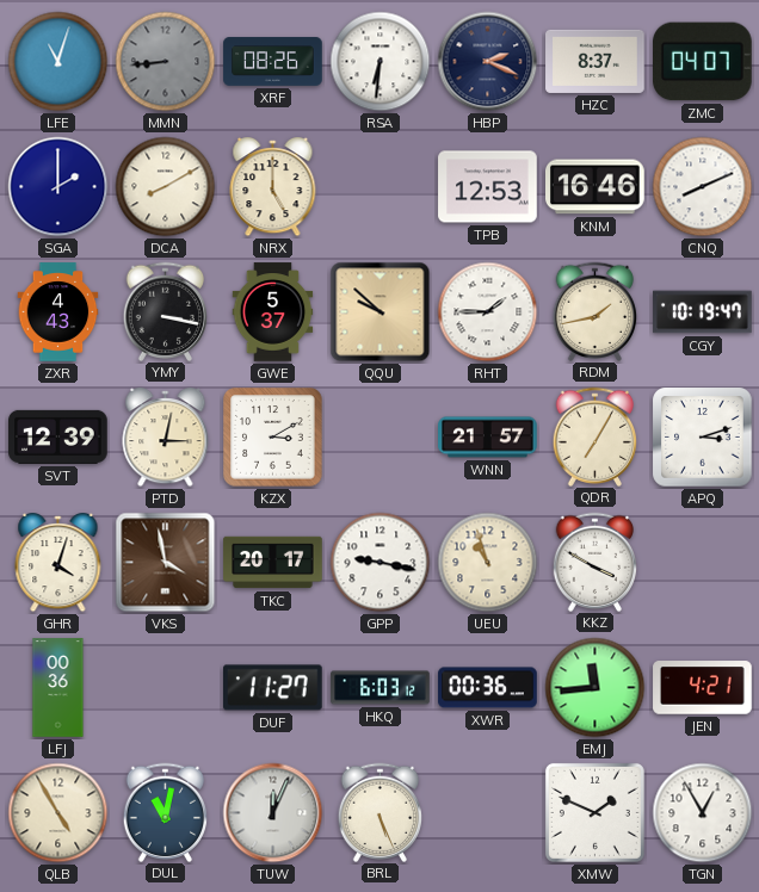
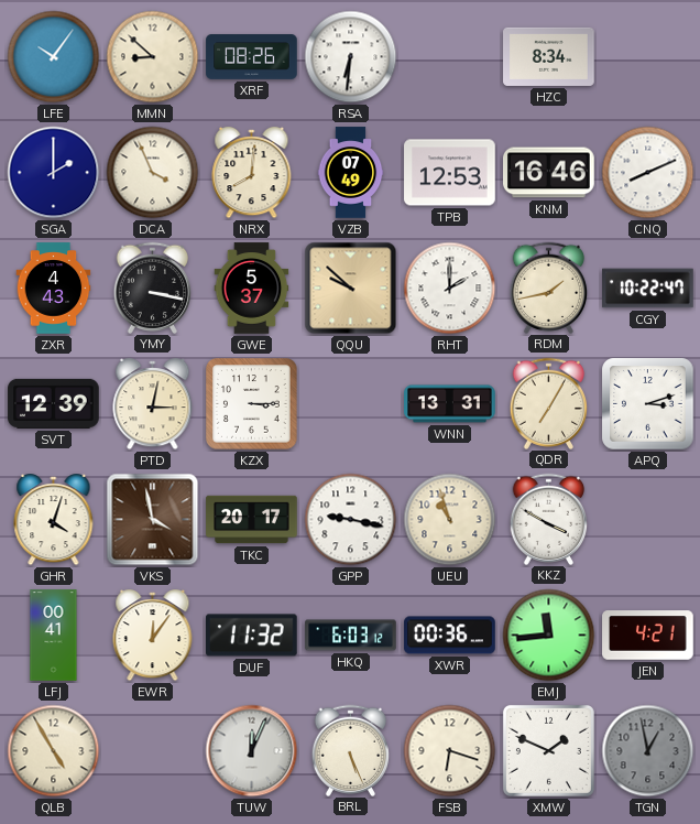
LFE: 11:03 -> 10:06
MMN: 8:44 -> 8:52
MMN dial: grey -> cream
HBP: 2:19 -> none
HZC: 8:37 -> 8:34
ZMC: 04:07 -> none
DCA: 8:10 -> 3:56
NRX: 5:00 -> 8:01
VZB: none -> 07:49
RHT: 1:45 -> 2:00
CGY: 10:19 -> 10:22
KZX: 3:10 -> 3:15
WNN: 21:57 -> 13:31
LFJ: 00:36 -> 00:41
EWR: none -> 12:06
DUF: 11:27 -> 11:32
DUL: 11:02 -> none
FSB: none -> 6:18
TGN: 12:55 -> 12:58
TGN dial: white -> grey
